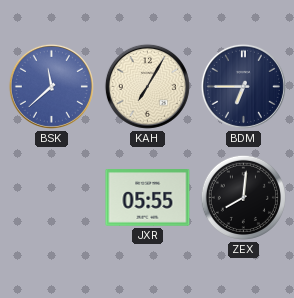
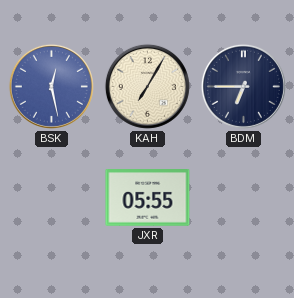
BSK: 11:38 -> 12:28
ZEX: 8:01 -> none
